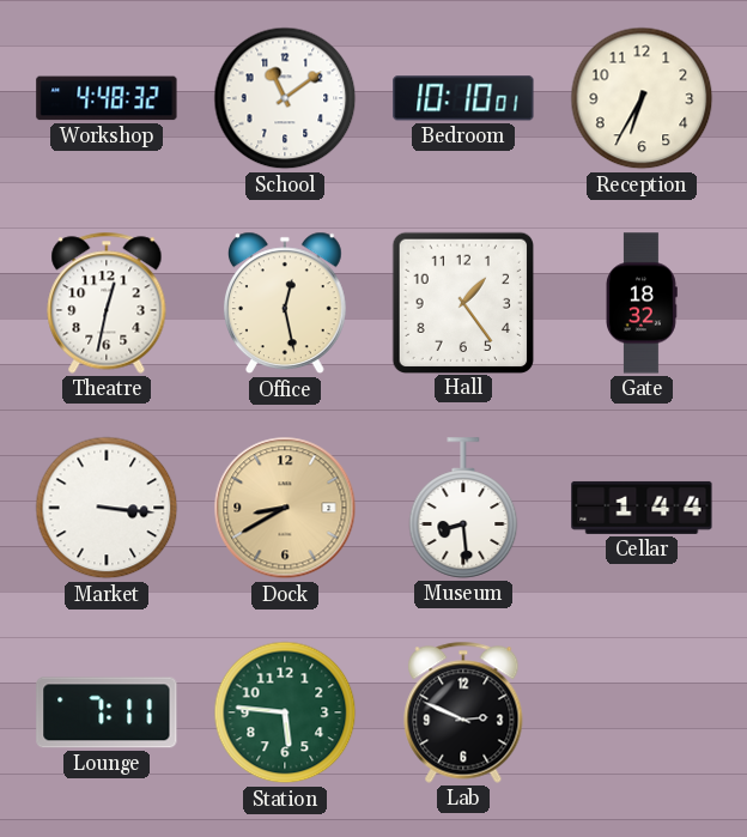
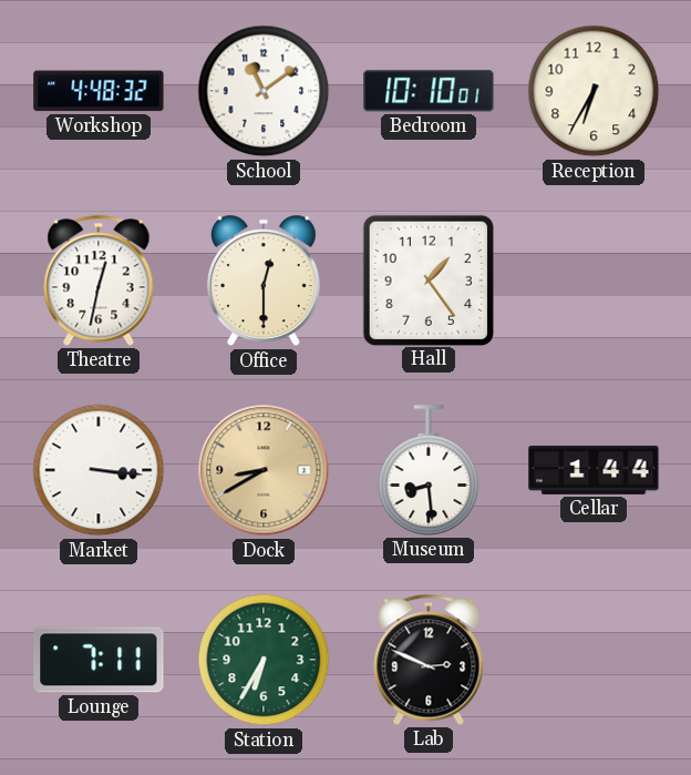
Office: 12:28 -> 12:30
Gate: 18:32 -> none
Station: 5:46 -> 6:35
